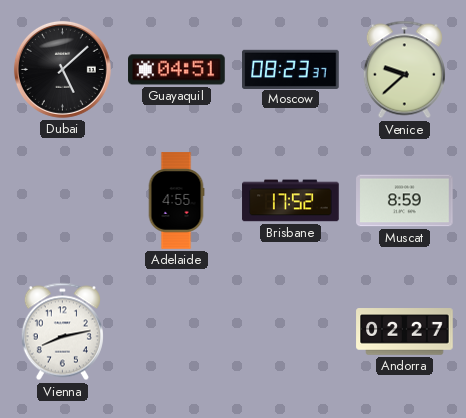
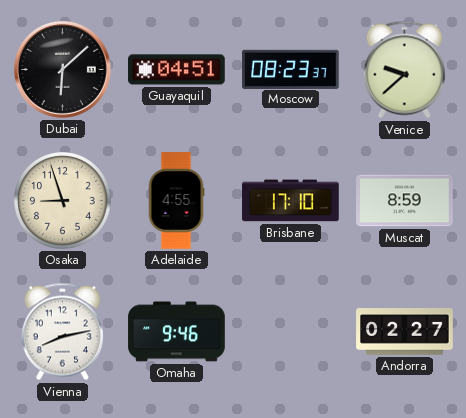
Dubai: 5:08 -> 6:08
Osaka: none -> 8:57
Brisbane: 17:52 -> 17:10
Omaha: none -> 9:46
